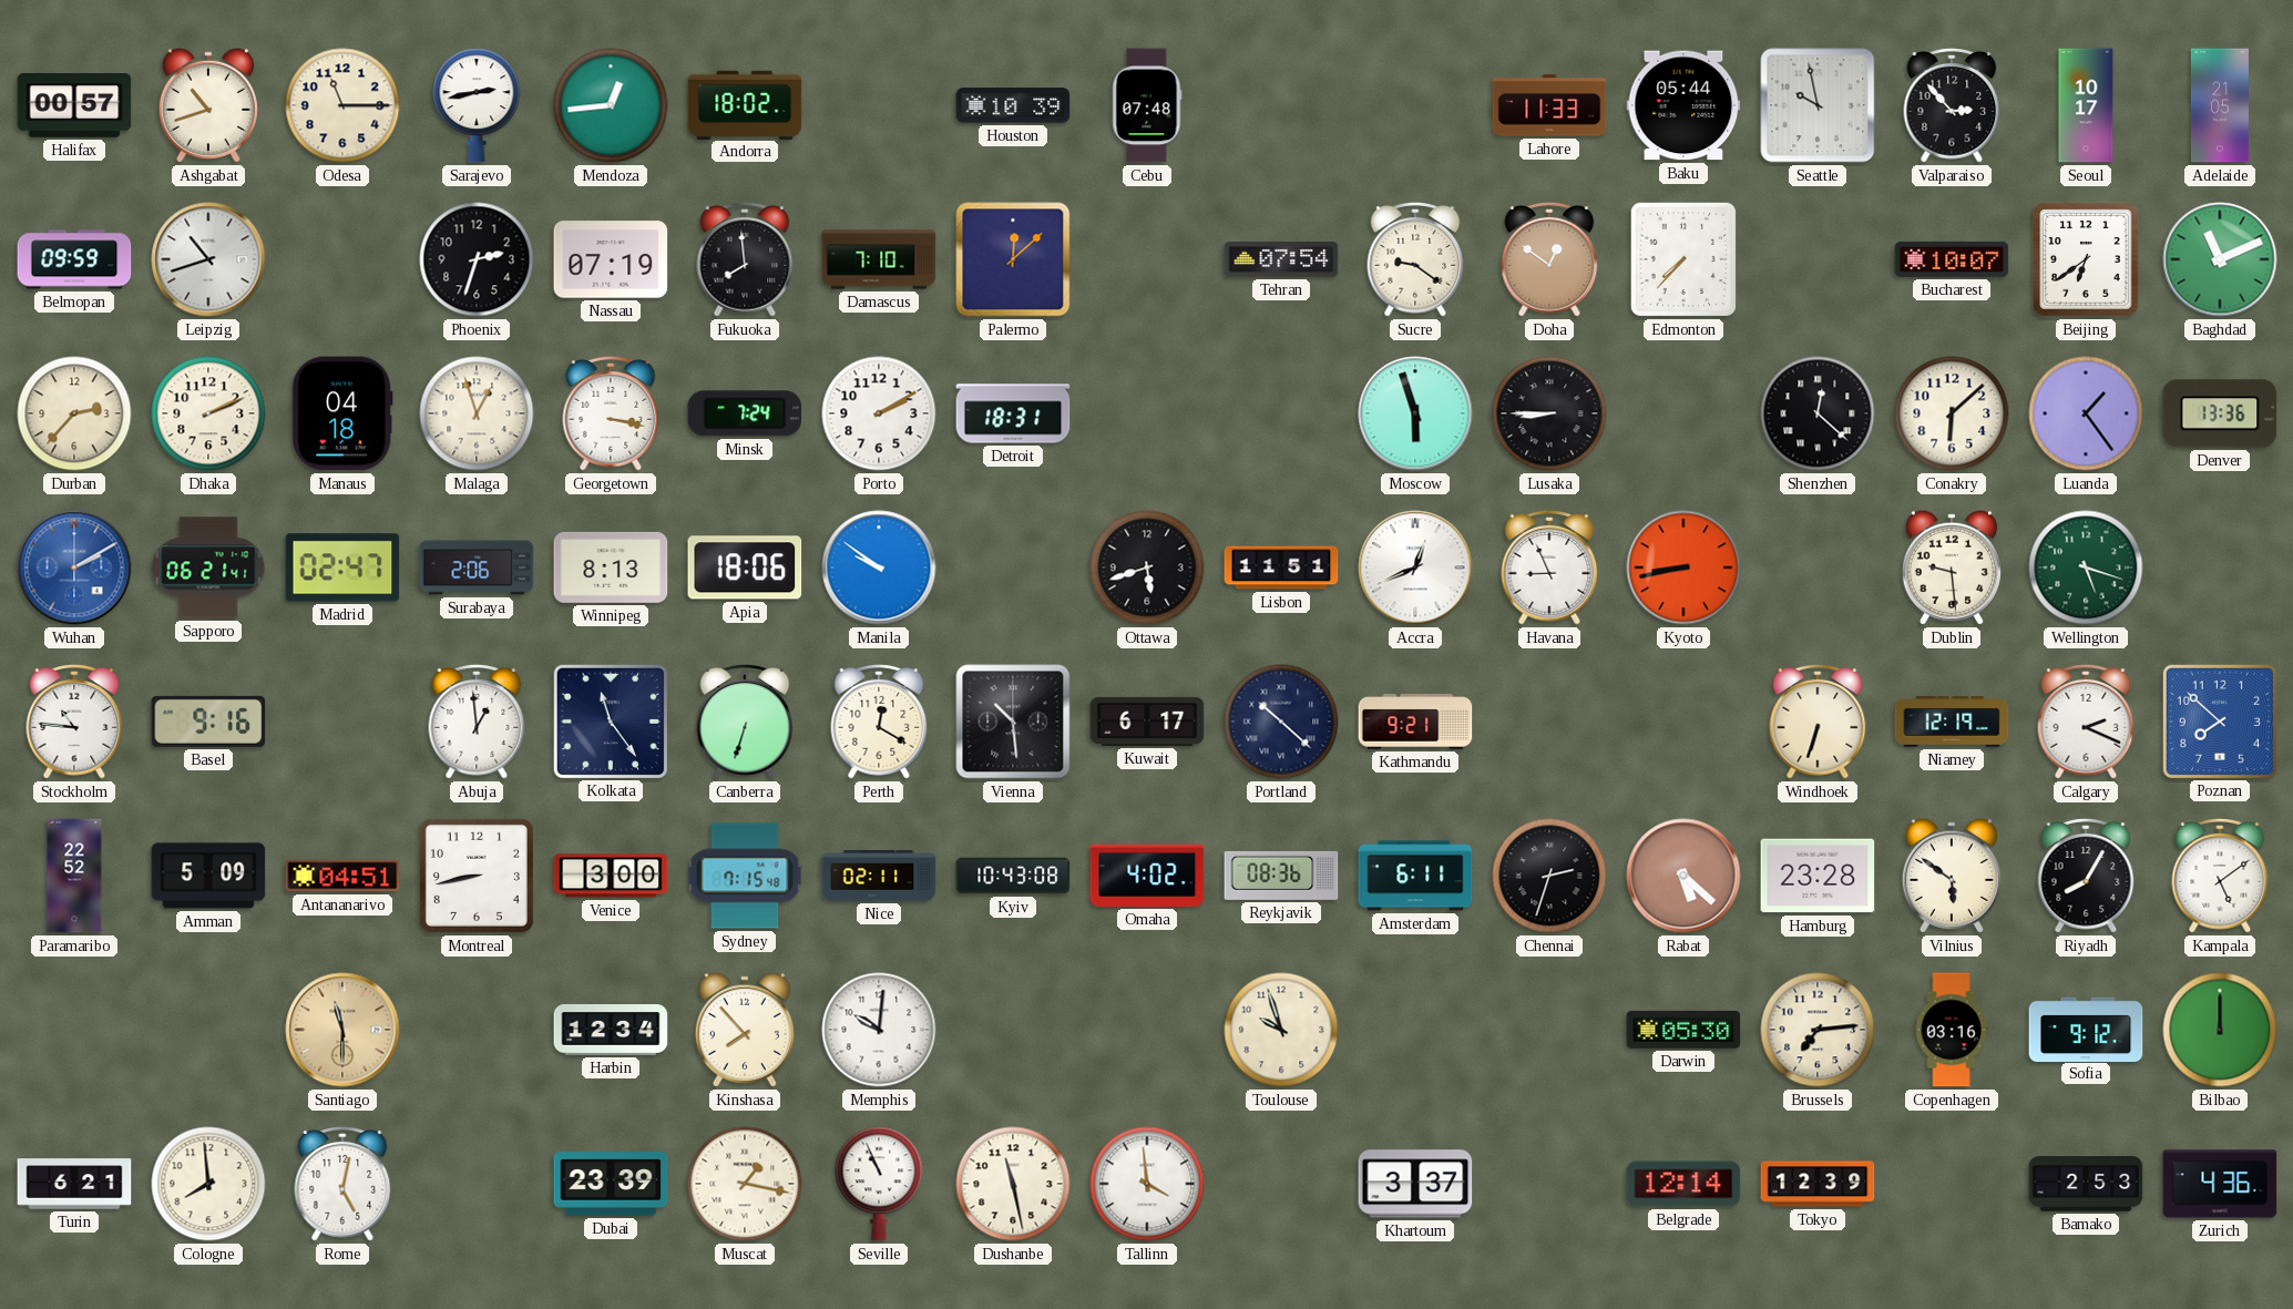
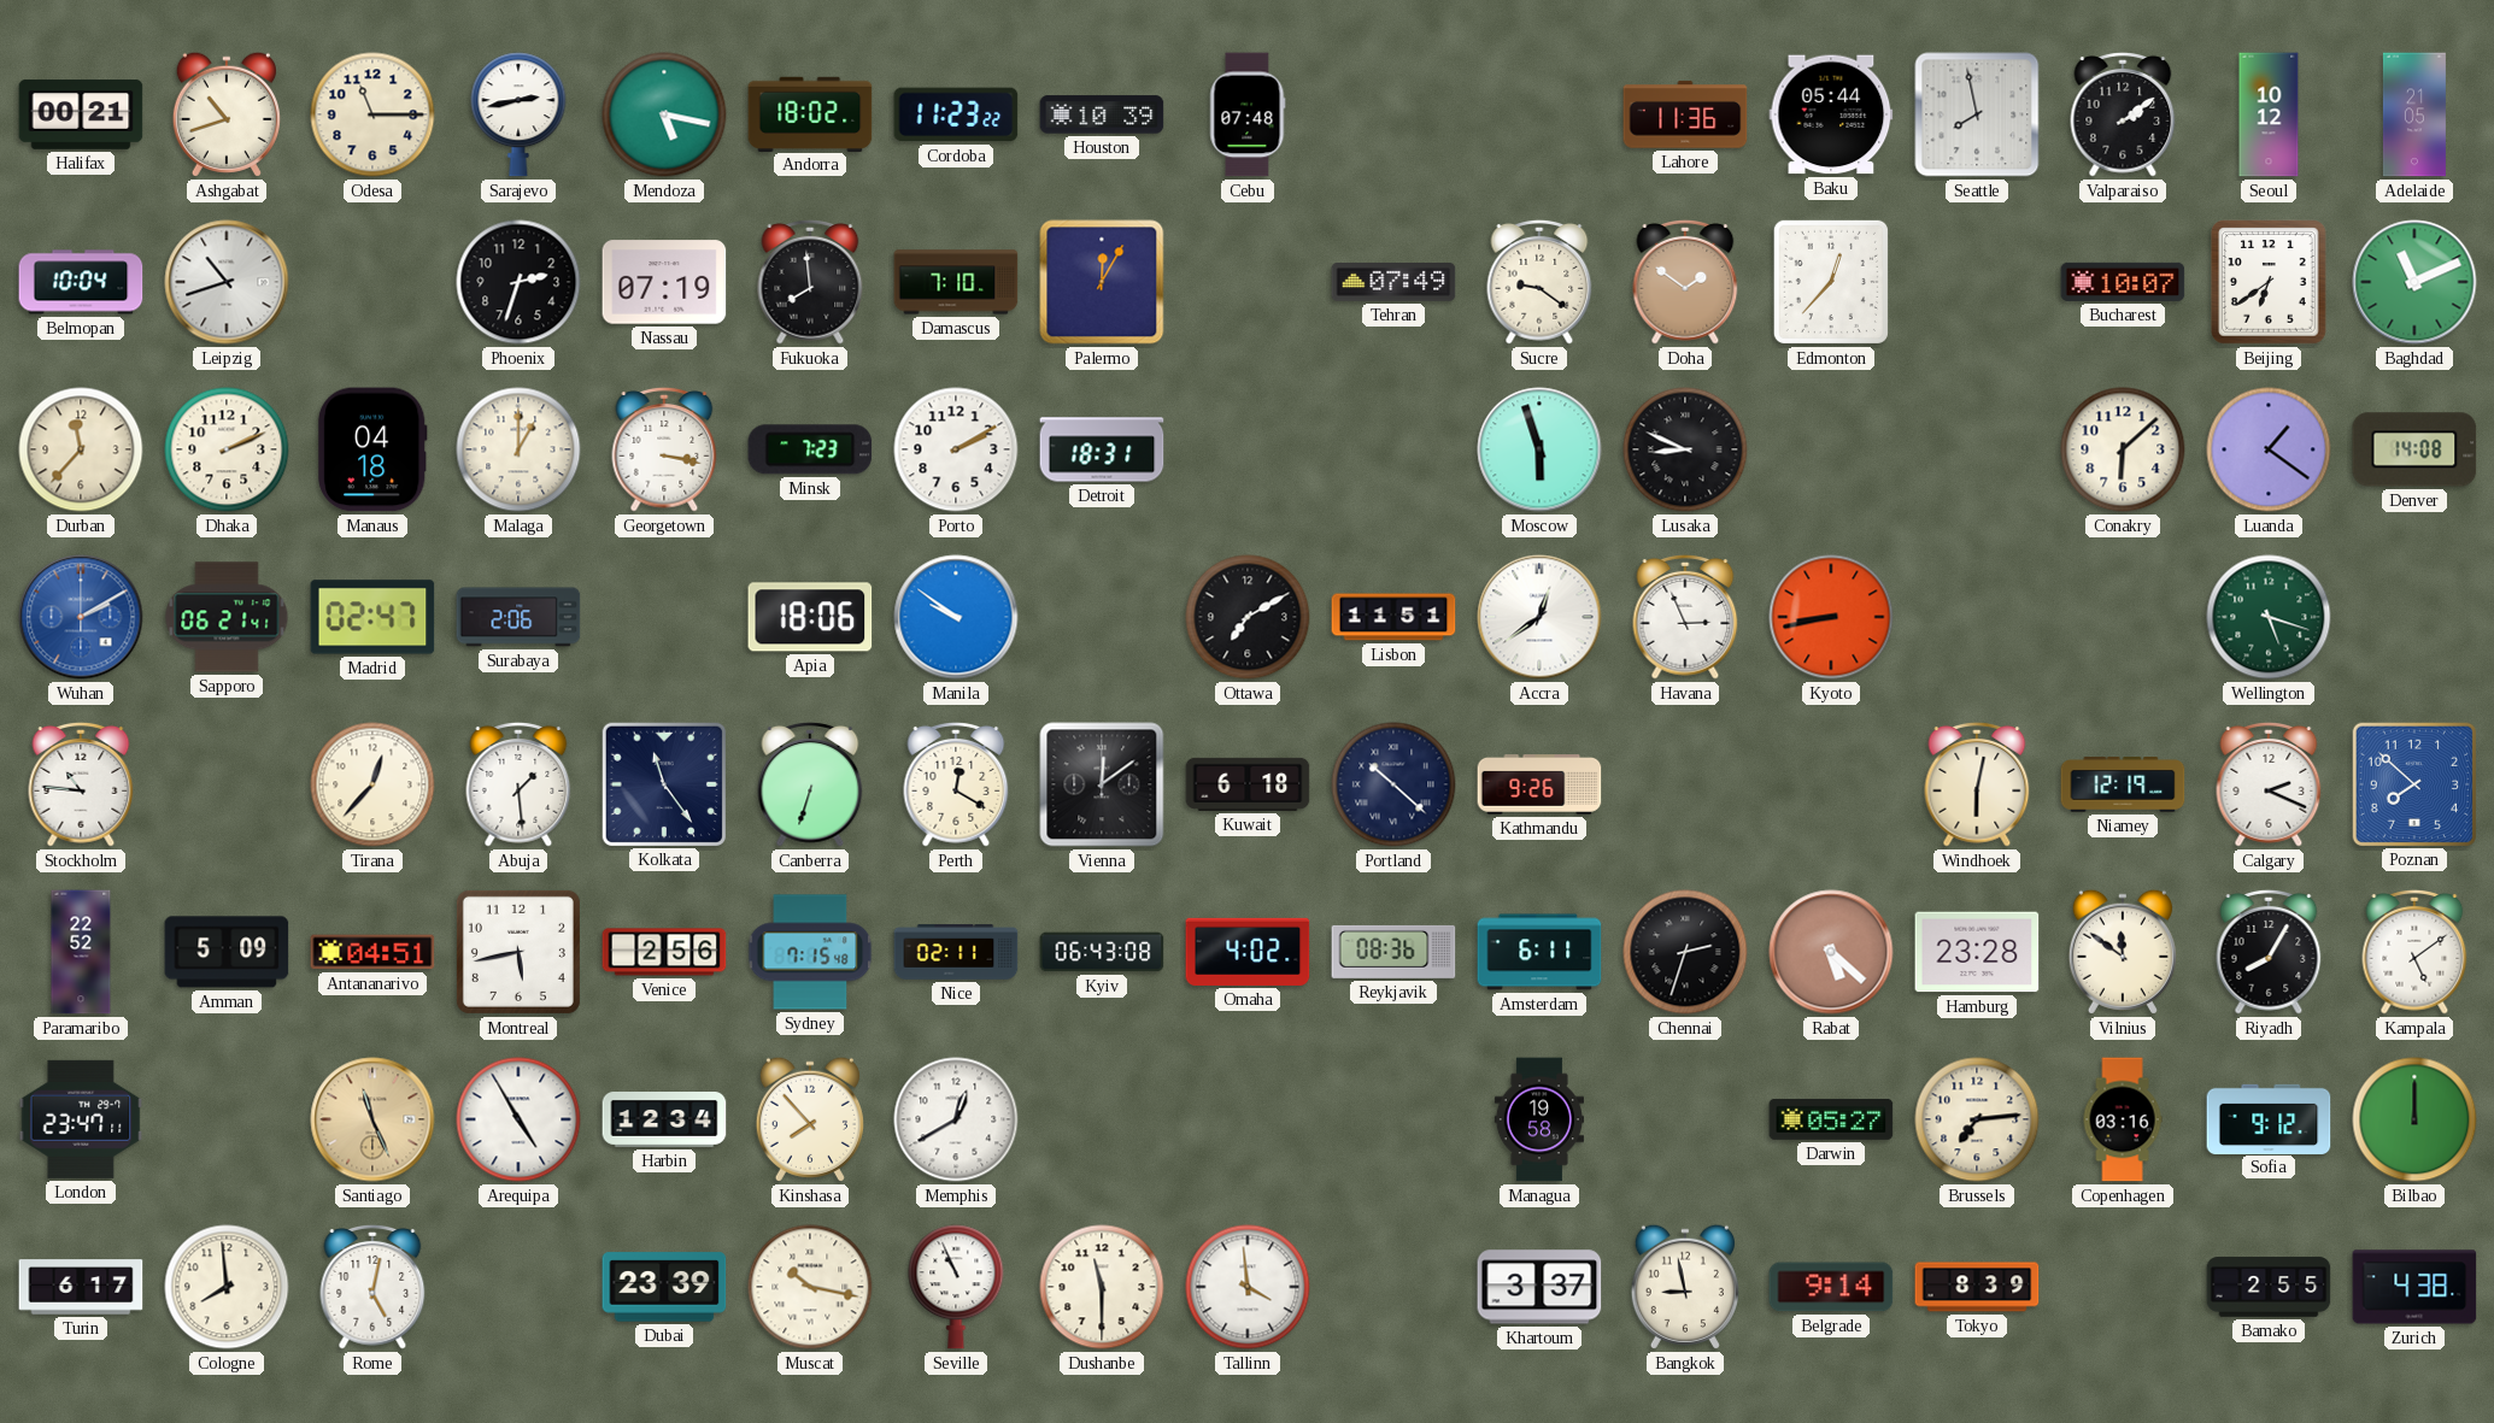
Halifax: 00:57 -> 00:21
Mendoza: 12:44 -> 5:17
Cordoba: none -> 11:23
Lahore: 11:33 -> 11:36
Seattle: 9:58 -> 7:58
Valparaiso: 2:53 -> 2:09
Seoul: 10:17 -> 10:12
Belmopan: 09:59 -> 10:04
Palermo: 12:08 -> 12:05
Tehran: 07:54 -> 07:49
Doha: 12:51 -> 1:51
Edmonton: 7:37 -> 12:37
Durban: 2:37 -> 11:37
Malaga: 12:57 -> 1:00
Minsk: 7:24 -> 7:23
Lusaka: 8:45 -> 8:49
Shenzhen: 12:22 -> none
Luanda: 1:24 -> 1:21
Denver: 13:36 -> 14:08
Winnipeg: 8:13 -> none
Ottawa: 5:42 -> 7:10
Accra: 12:41 -> 12:39
Havana: 8:56 -> 2:56
Dublin: 9:29 -> none
Basel: 9:16 -> none
Tirana: none -> 12:37
Abuja: 12:59 -> 1:29
Vienna: 10:29 -> 12:09
Kuwait: 6:17 -> 6:18
Kathmandu: 9:21 -> 9:26
Windhoek: 6:33 -> 6:02
Montreal: 8:43 -> 5:43
Venice: 3:00 -> 2:56
Kyiv: 10:43 -> 06:43
Vilnius: 5:51 -> 11:51
London: none -> 23:47
Santiago: 11:30 -> 11:26
Arequipa: none -> 4:55
Memphis: 10:01 -> 12:40
Toulouse: 9:57 -> none
Managua: none -> 19:58
Darwin: 05:30 -> 05:27
Turin: 6:21 -> 6:17
Muscat: 1:17 -> 10:17
Dushanbe: 11:28 -> 11:30
Bangkok: none -> 8:58
Belgrade: 12:14 -> 9:14
Tokyo: 12:39 -> 8:39
Bamako: 2:53 -> 2:55
Zurich: 4:36 -> 4:38
